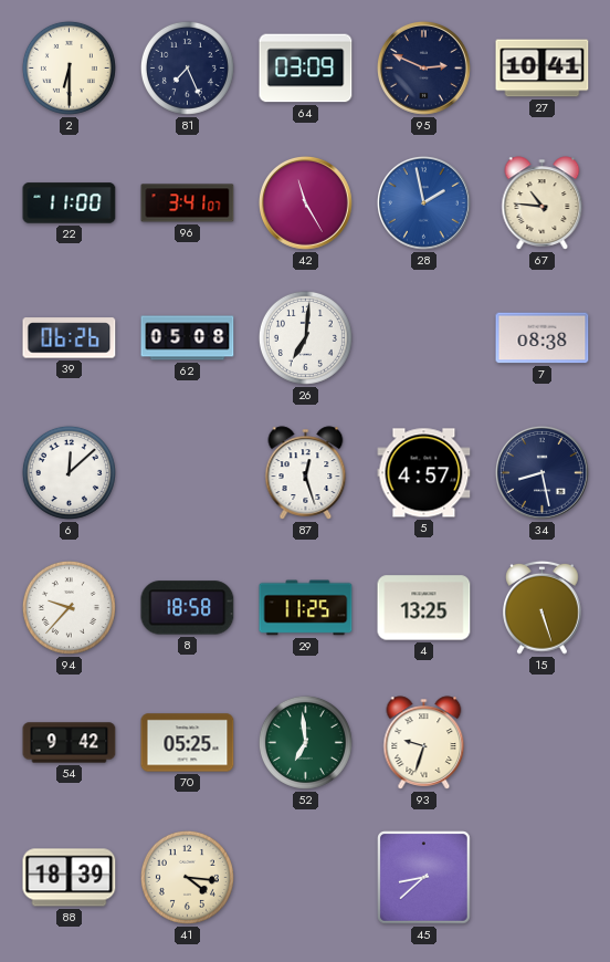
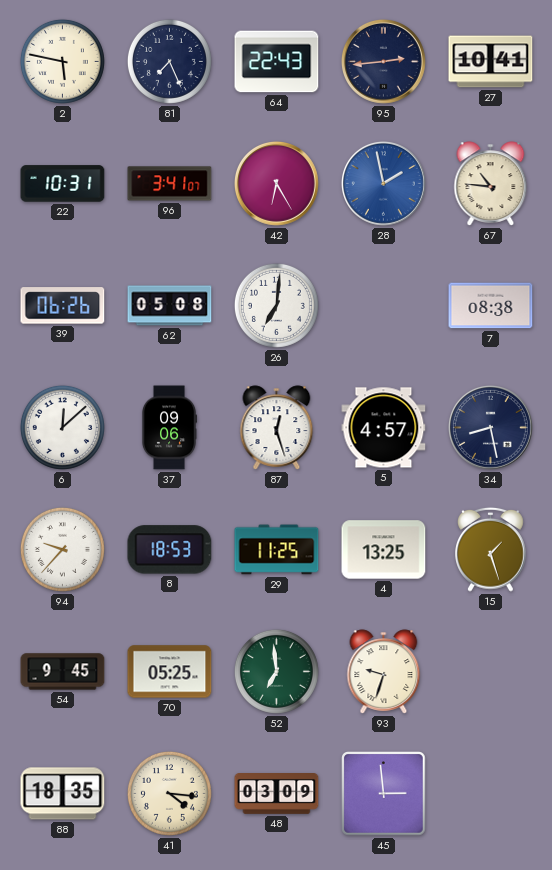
2: 6:30 -> 5:47
64: 03:09 -> 22:43
95: 2:49 -> 2:44
22: 11:00 -> 10:31
42: 11:25 -> 6:25
37: none -> 09:06
8: 18:58 -> 18:53
15: 5:27 -> 1:27
54: 9:42 -> 9:45
88: 18:39 -> 18:35
48: none -> 03:09
45: 8:38 -> 2:59
